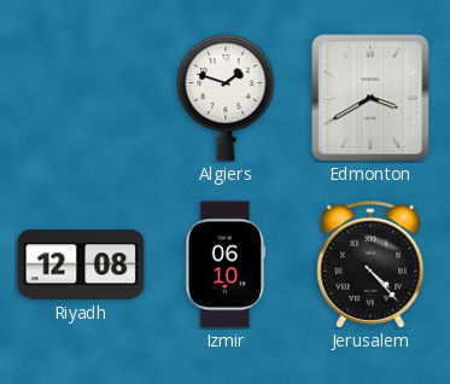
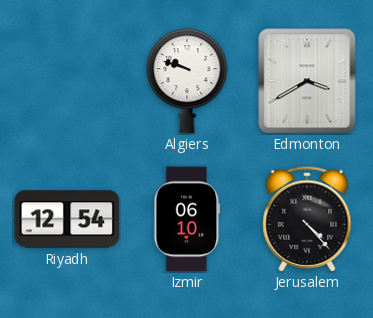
Algiers: 1:48 -> 9:48
Riyadh: 12:08 -> 12:54
